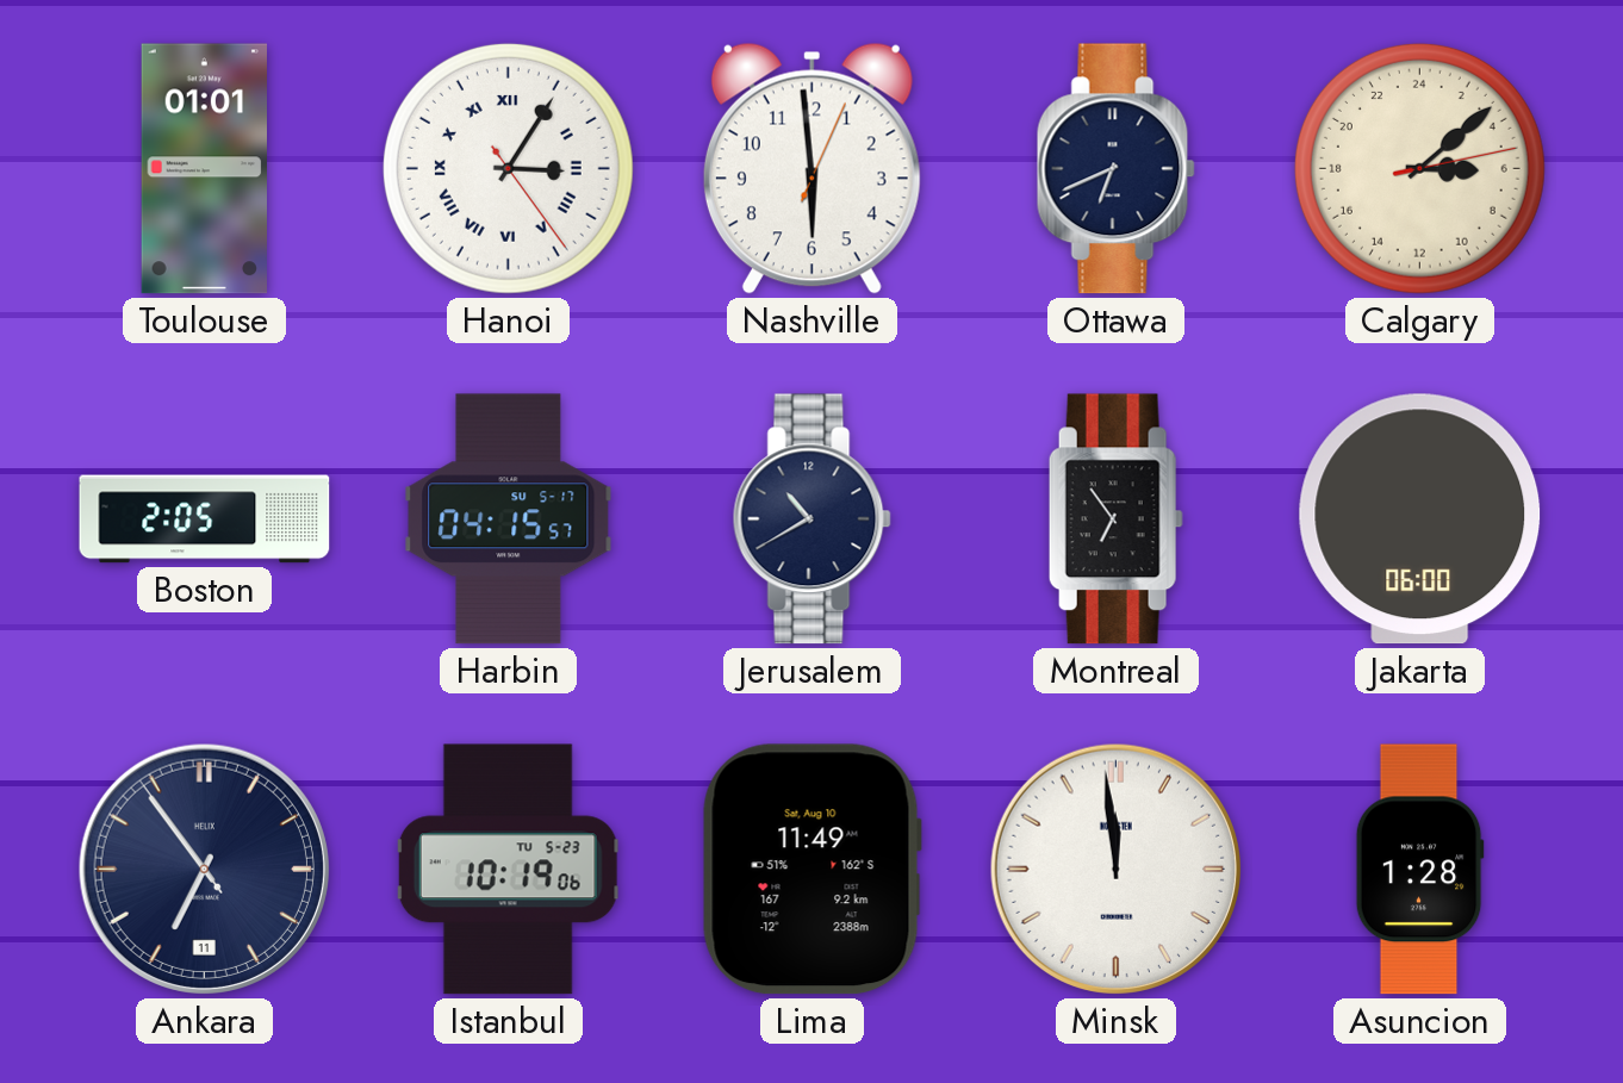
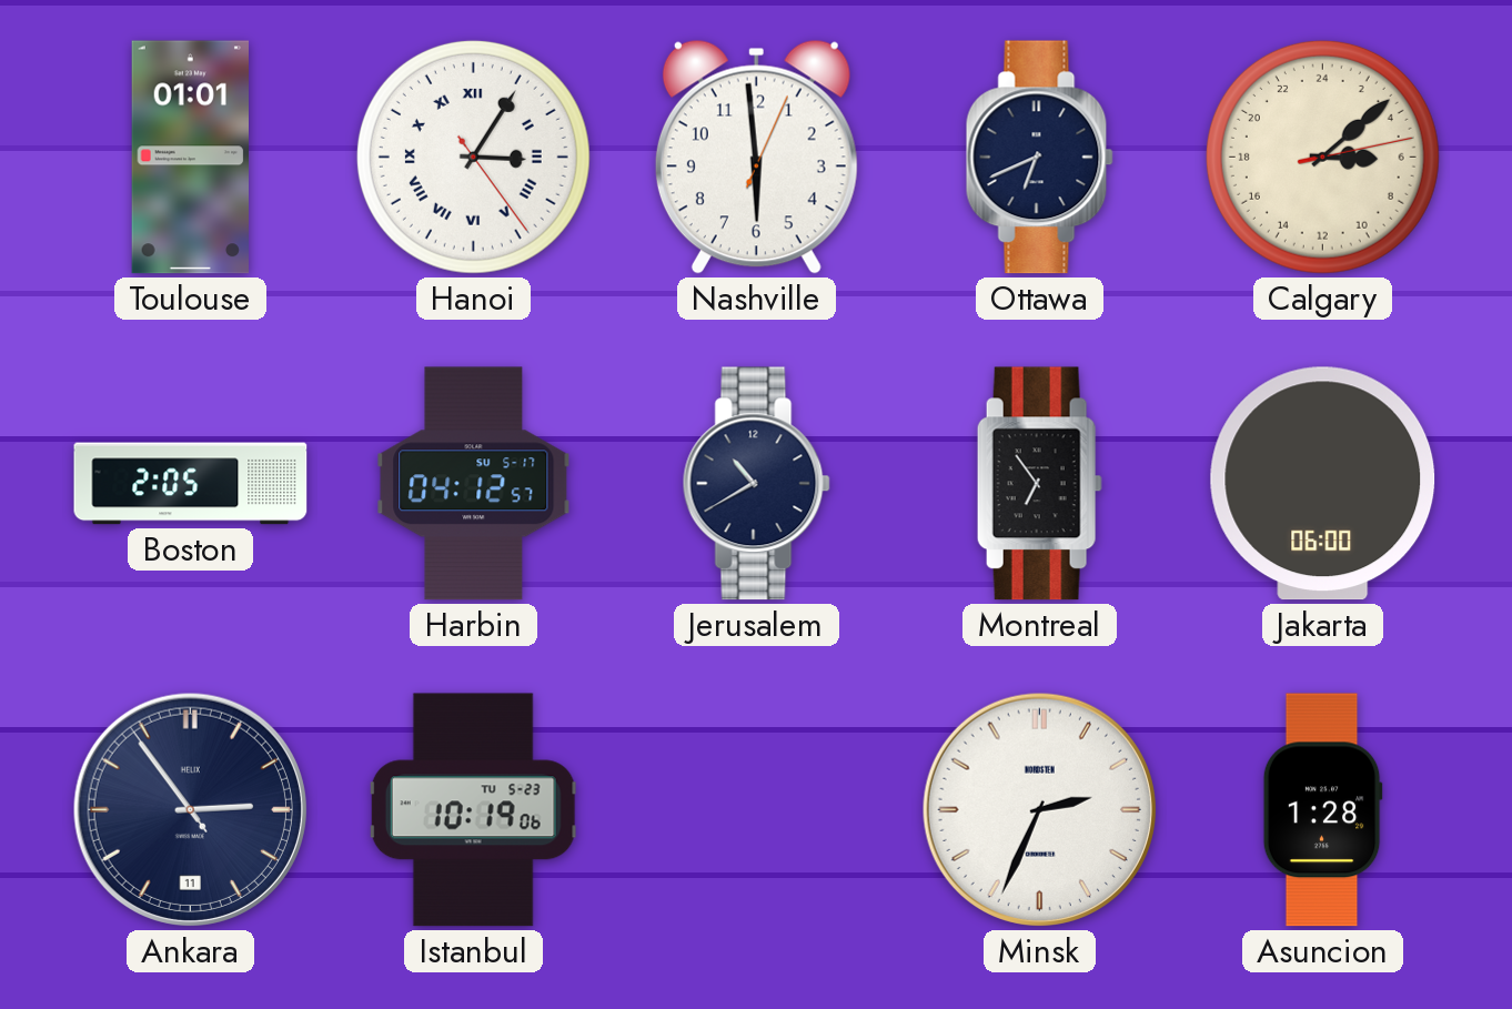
Harbin: 04:15 -> 04:12
Ankara: 6:53 -> 2:53
Lima: 11:49 -> none
Minsk: 11:59 -> 2:34
